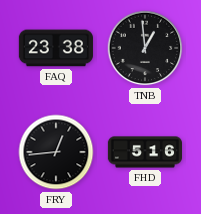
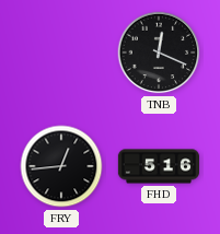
FAQ: 23:38 -> none
TNB: 12:59 -> 12:19
